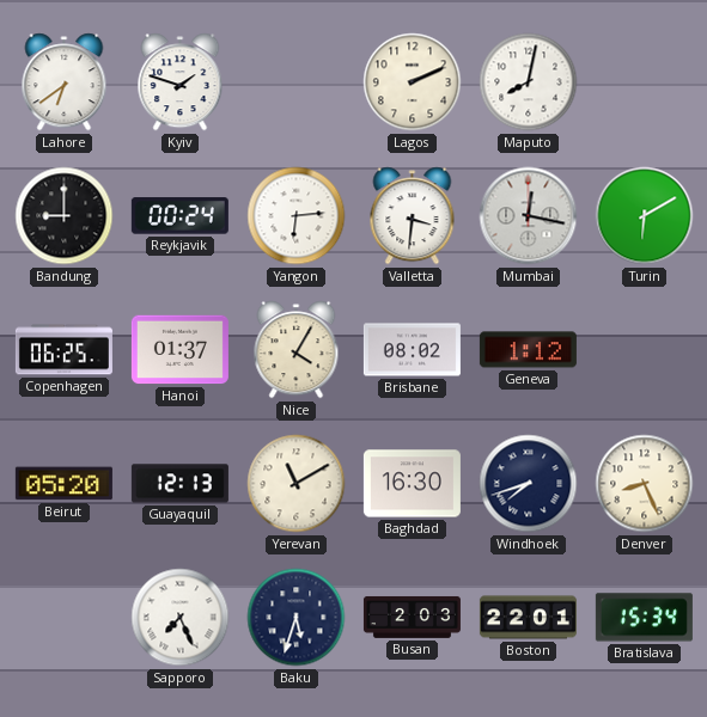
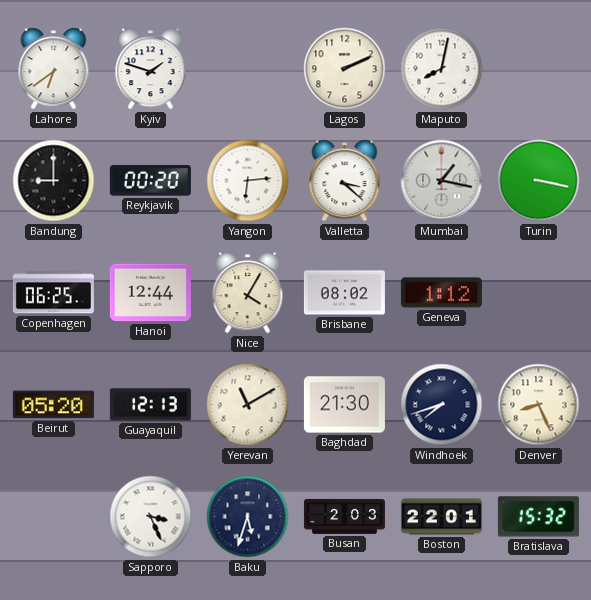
Reykjavik: 00:24 -> 00:20
Valletta: 3:31 -> 3:22
Mumbai: 12:17 -> 1:17
Turin: 6:10 -> 3:17
Hanoi: 01:37 -> 12:44
Baghdad: 16:30 -> 21:30
Sapporo: 7:26 -> 3:26
Bratislava: 15:34 -> 15:32
